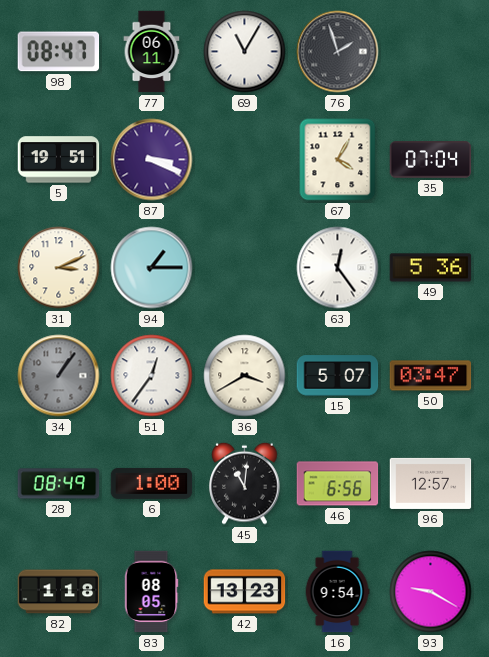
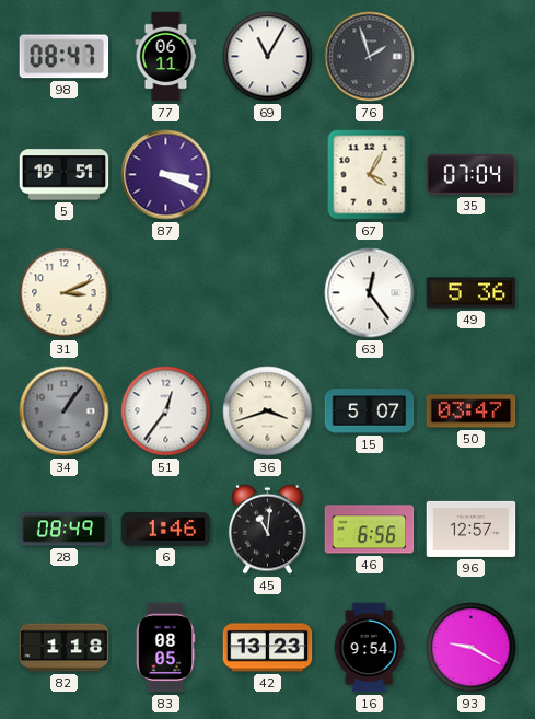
94: 1:15 -> none
36: 3:40 -> 3:42
6: 1:00 -> 1:46
